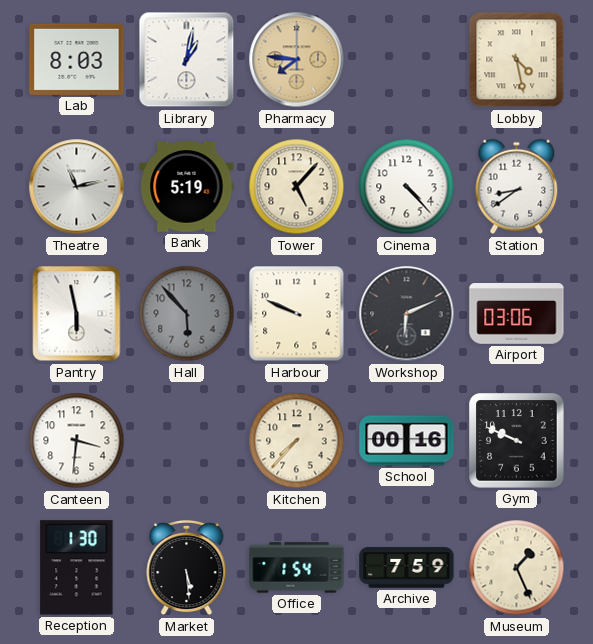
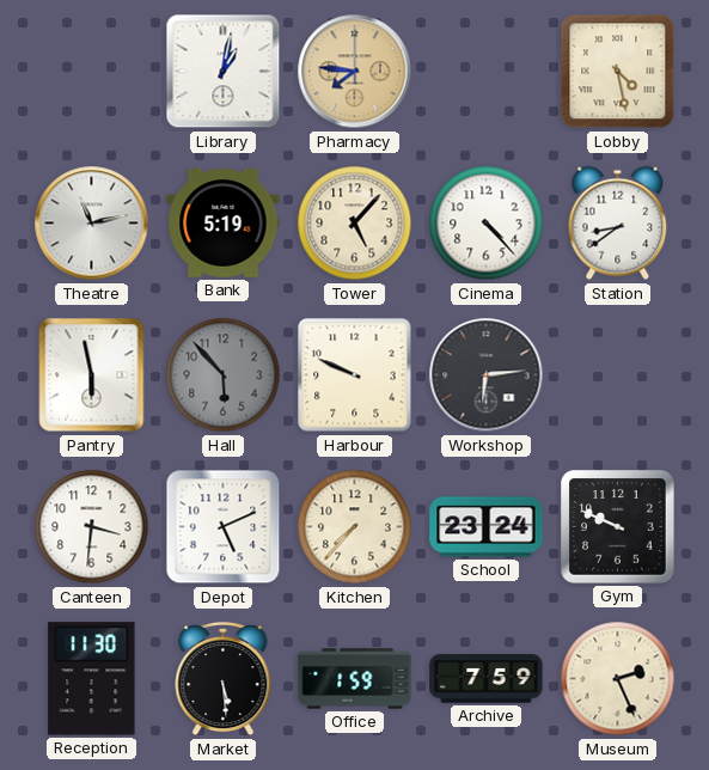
Lab: 8:03 -> none
Workshop: 6:11 -> 6:14
Airport: 03:06 -> none
Depot: none -> 5:11
School: 00:16 -> 23:24
Reception: 1:30 -> 11:30
Office: 1:54 -> 1:59
Museum: 1:26 -> 2:26
